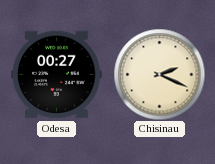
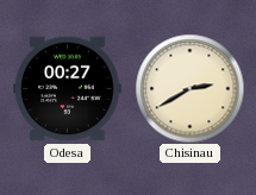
Chisinau: 2:19 -> 2:40
